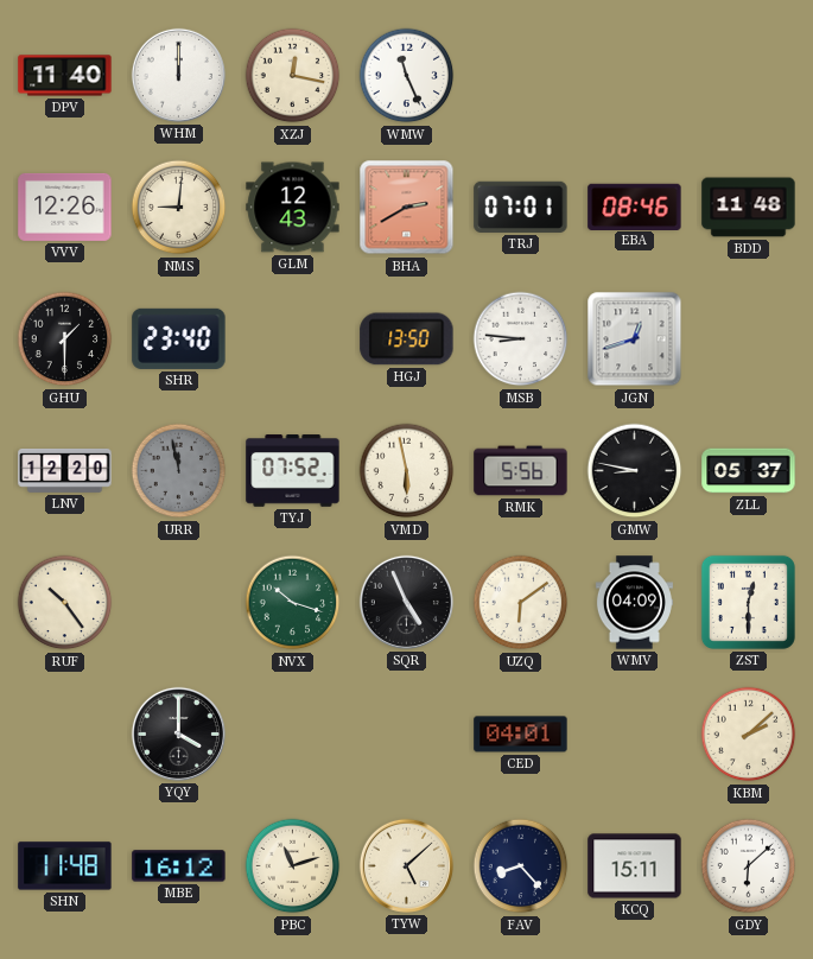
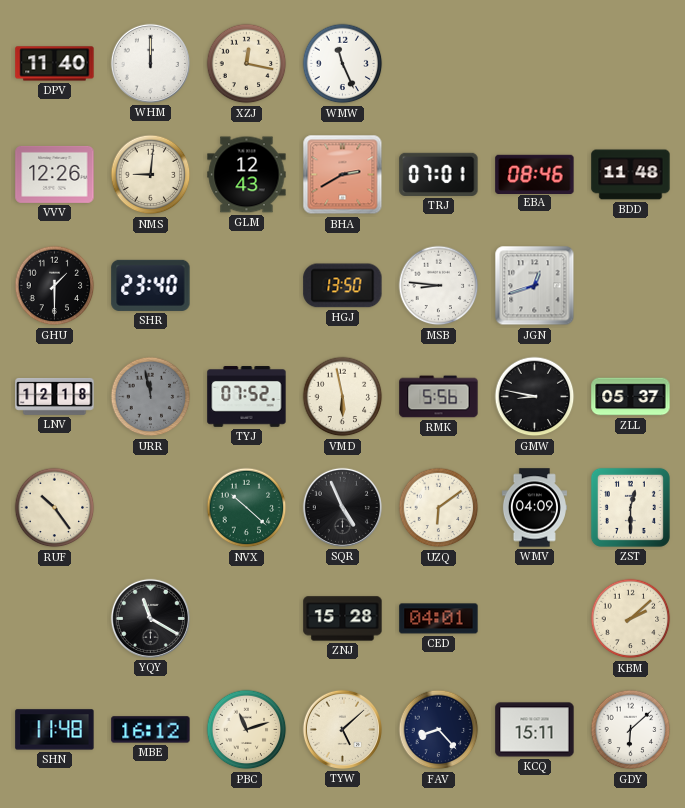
LNV: 12:20 -> 12:18
NVX: 10:18 -> 10:22
YQY: 4:00 -> 11:20
ZNJ: none -> 15:28
